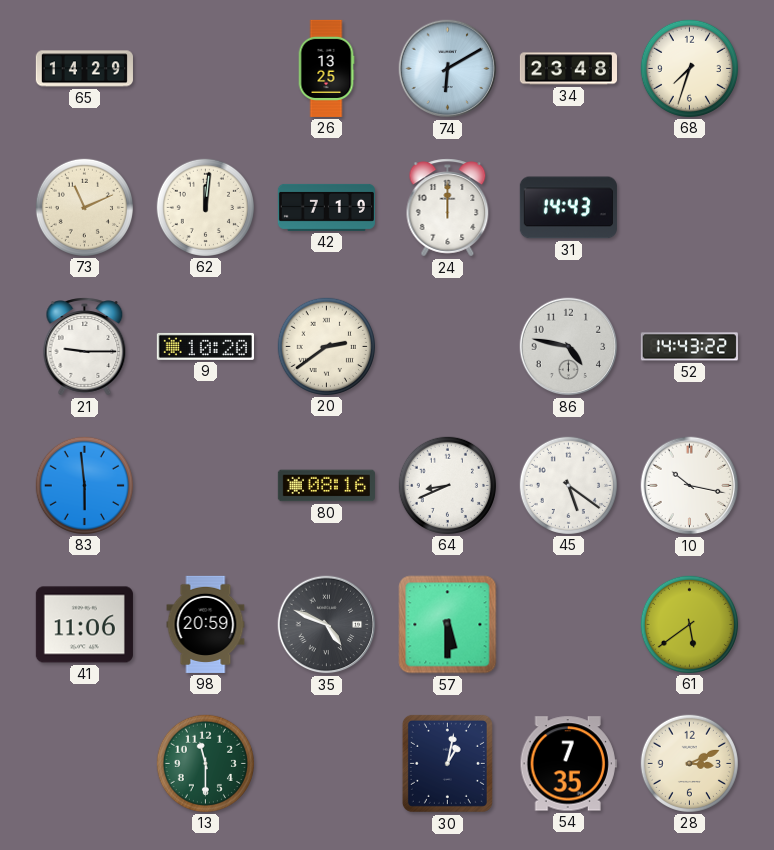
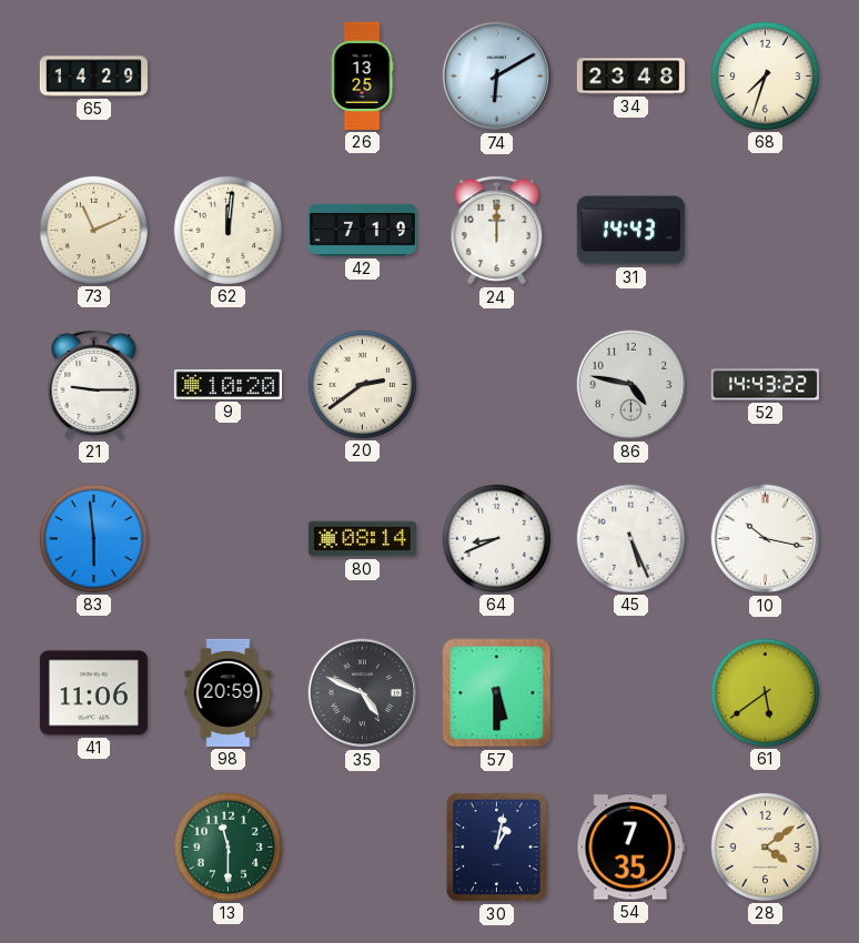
80: 08:16 -> 08:14
45: 5:21 -> 5:26
28: 3:11 -> 4:09
